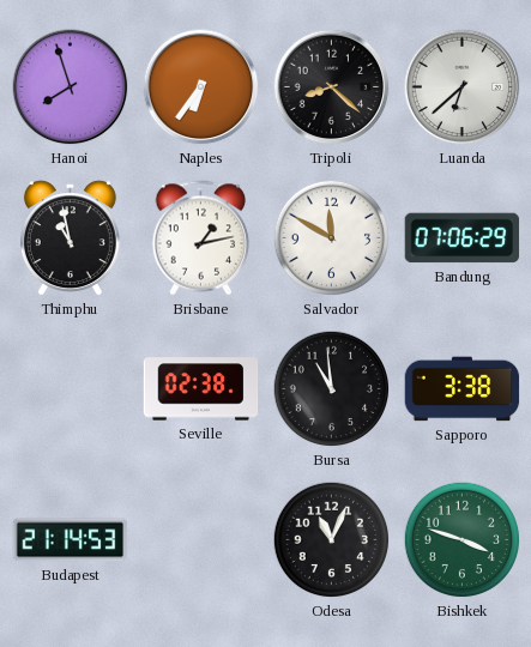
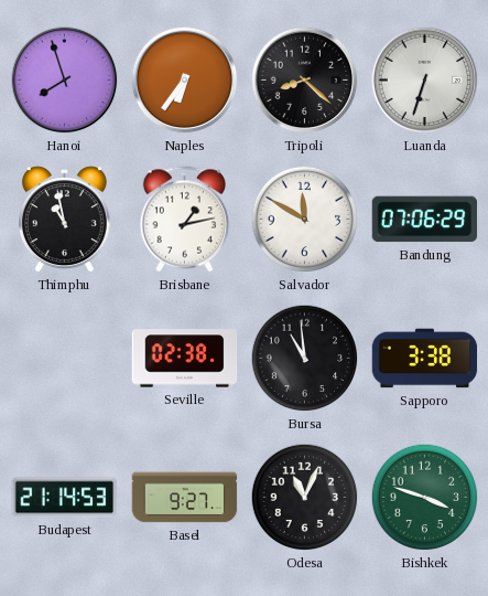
Luanda: 6:38 -> 6:33
Basel: none -> 9:27
